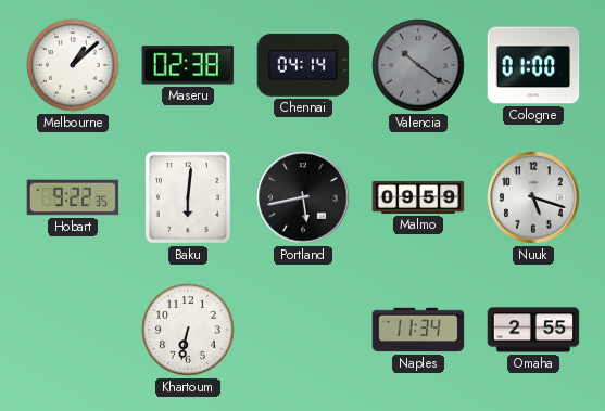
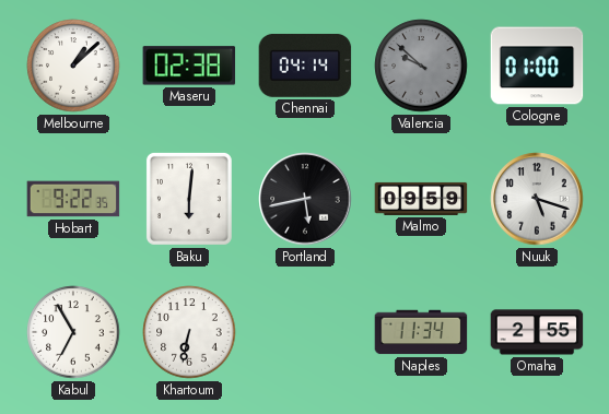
Valencia: 10:21 -> 9:52
Kabul: none -> 6:55
